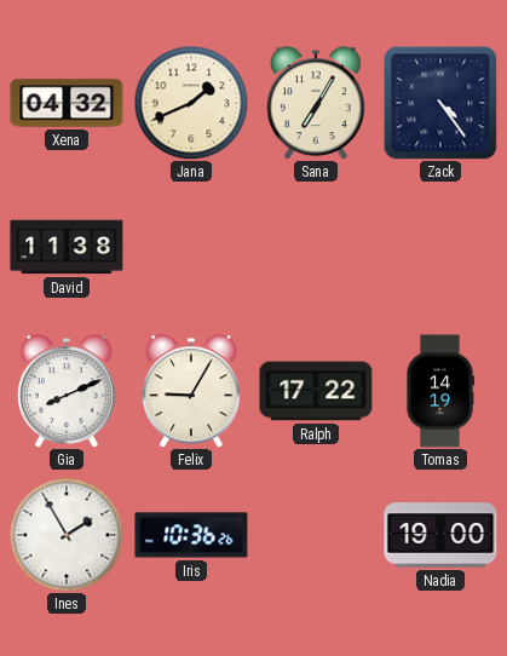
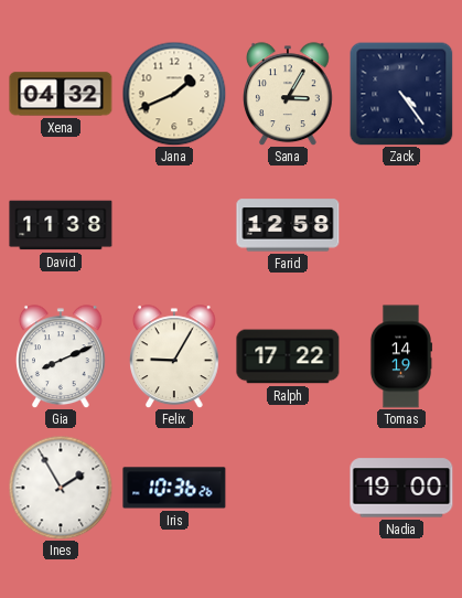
Sana: 7:05 -> 3:05
Farid: none -> 12:58
